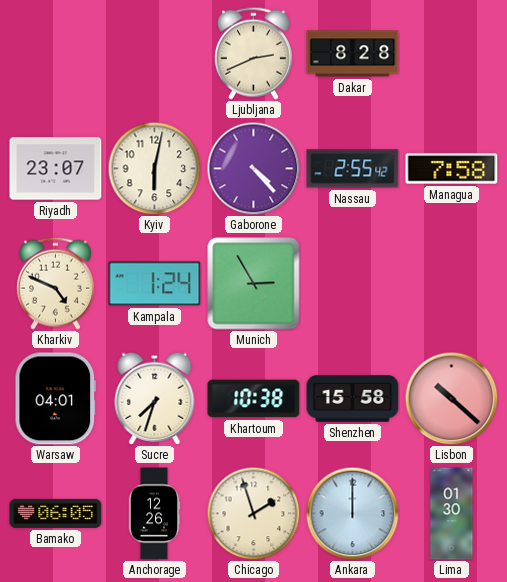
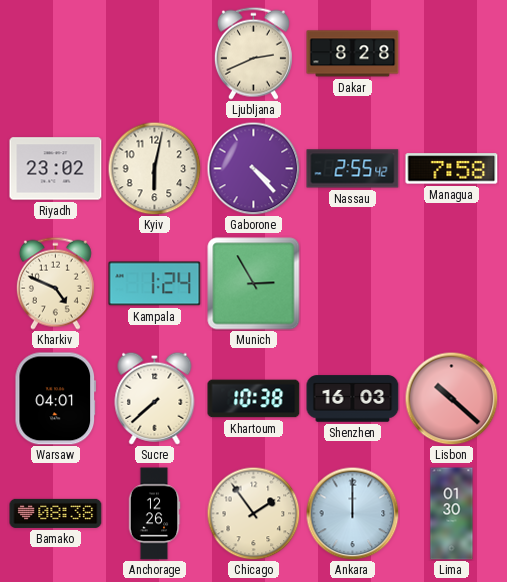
Riyadh: 23:07 -> 23:02
Sucre: 7:33 -> 7:38
Shenzhen: 15:58 -> 16:03
Bamako: 06:05 -> 08:38
Chicago: 1:57 -> 1:54
